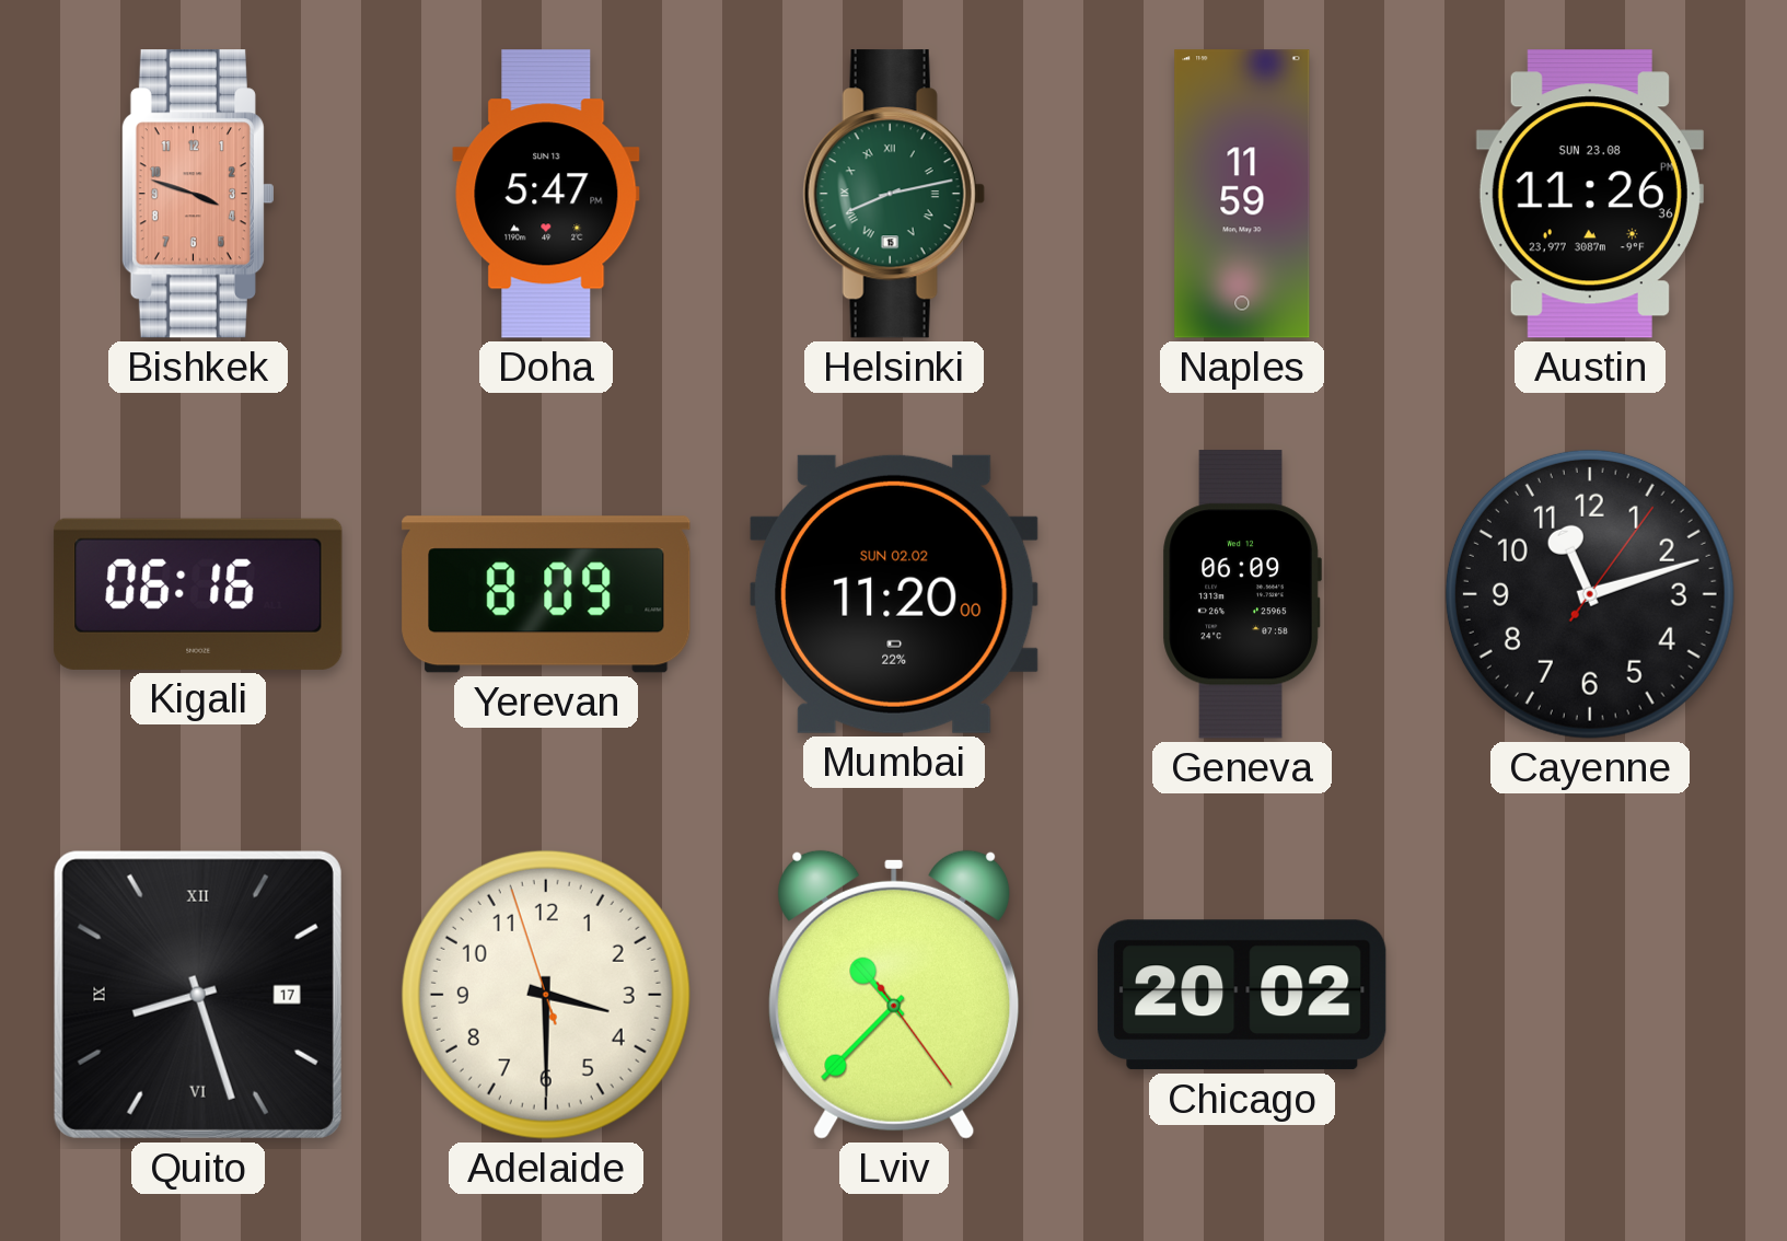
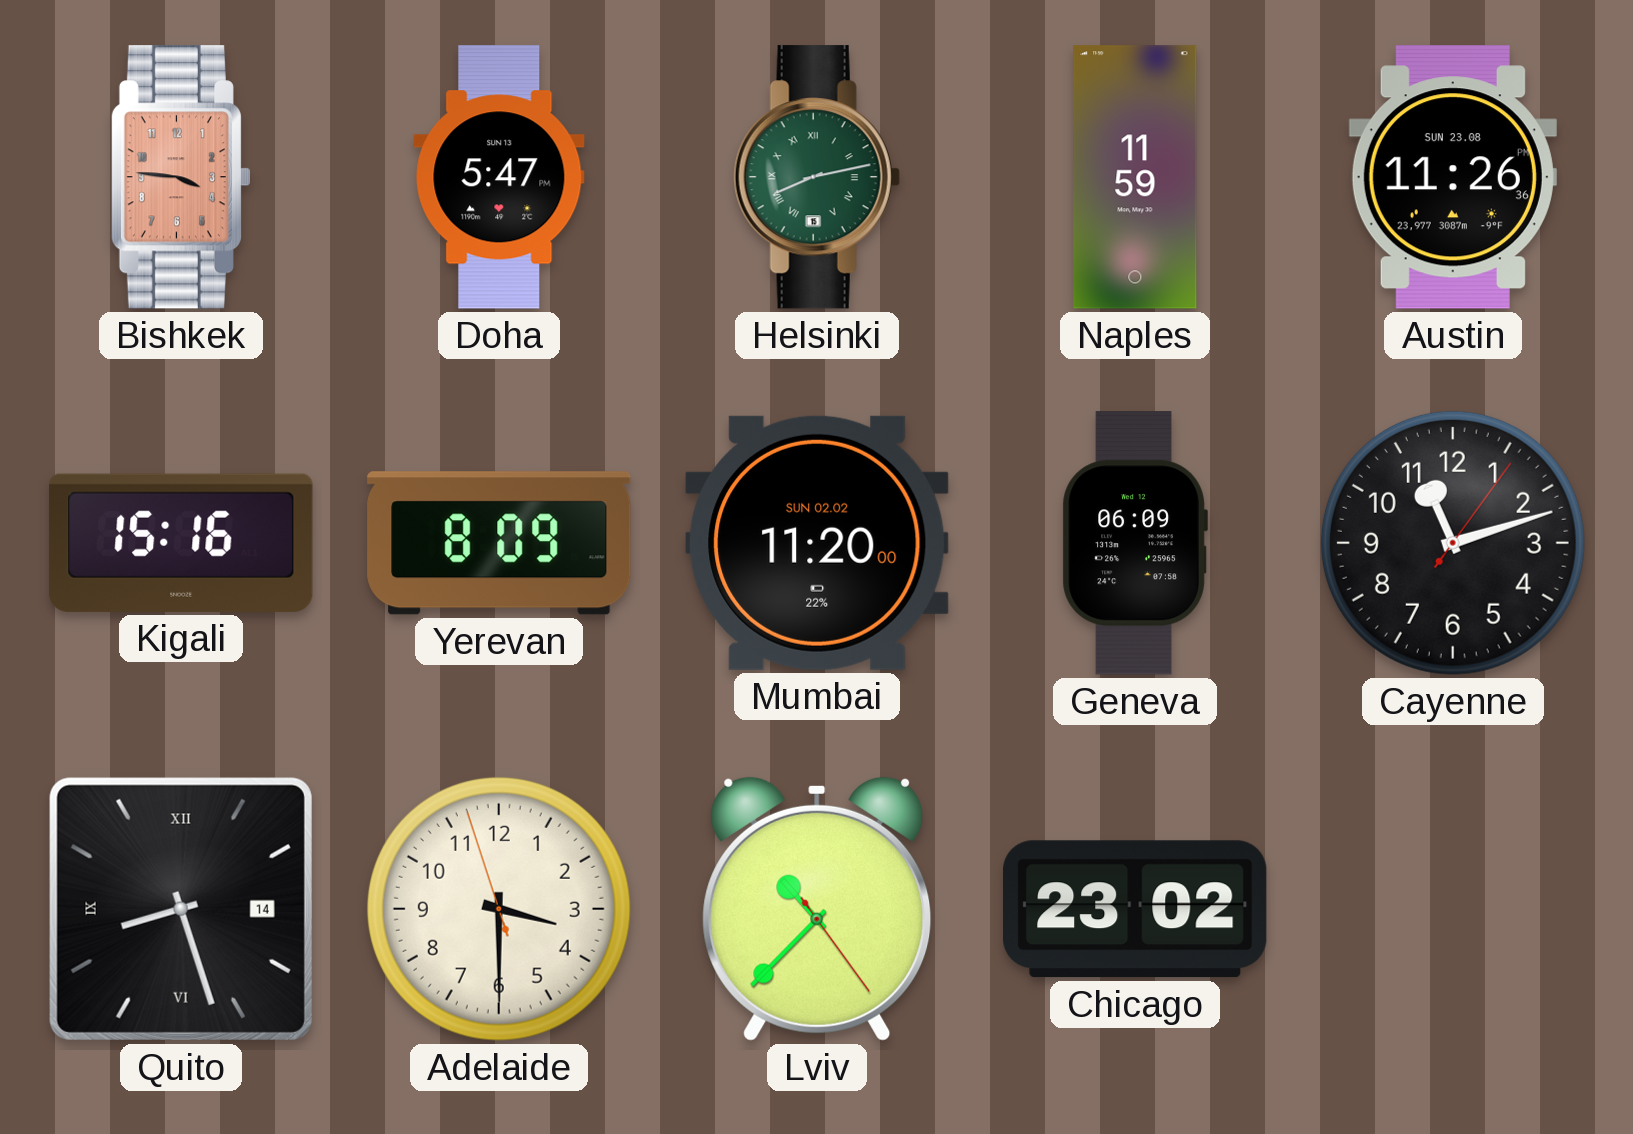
Bishkek: 3:48 -> 3:46
Kigali: 06:16 -> 15:16
Quito date: 17 -> 14
Chicago: 20:02 -> 23:02
